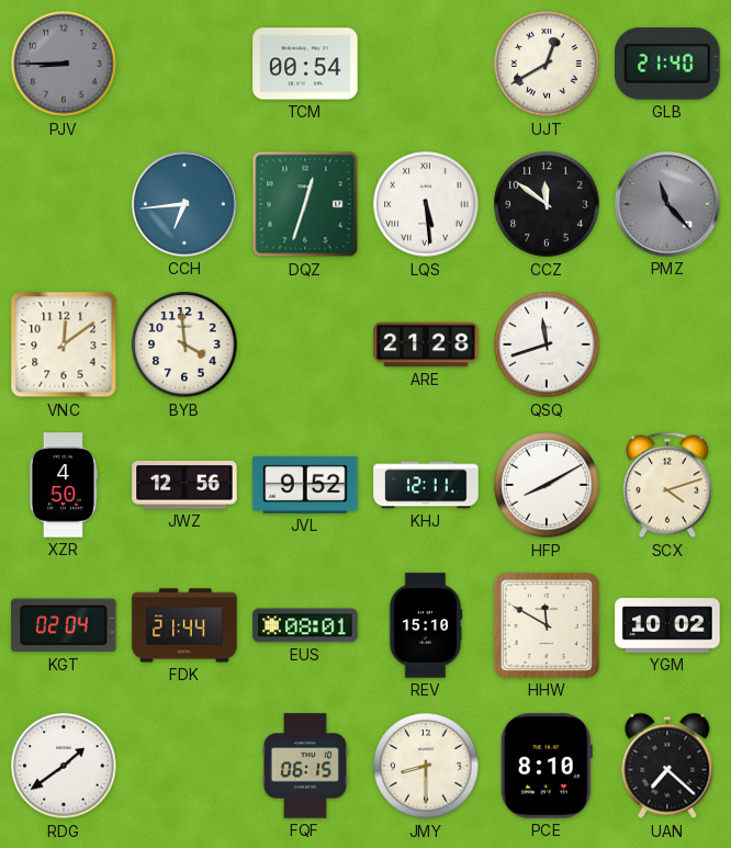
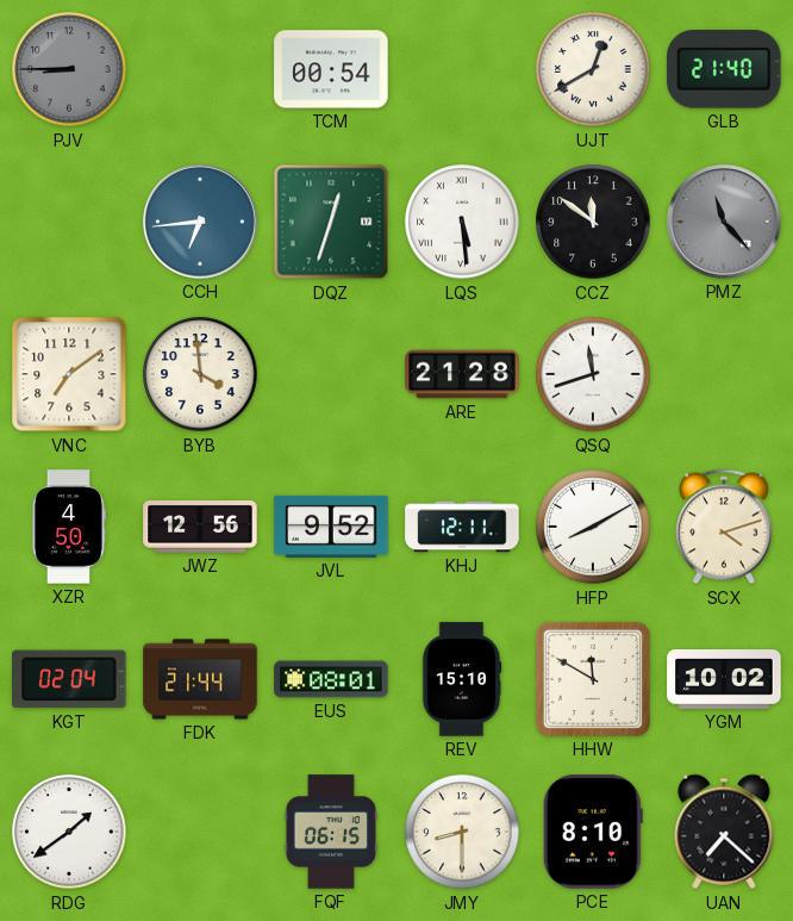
VNC: 12:09 -> 7:09
